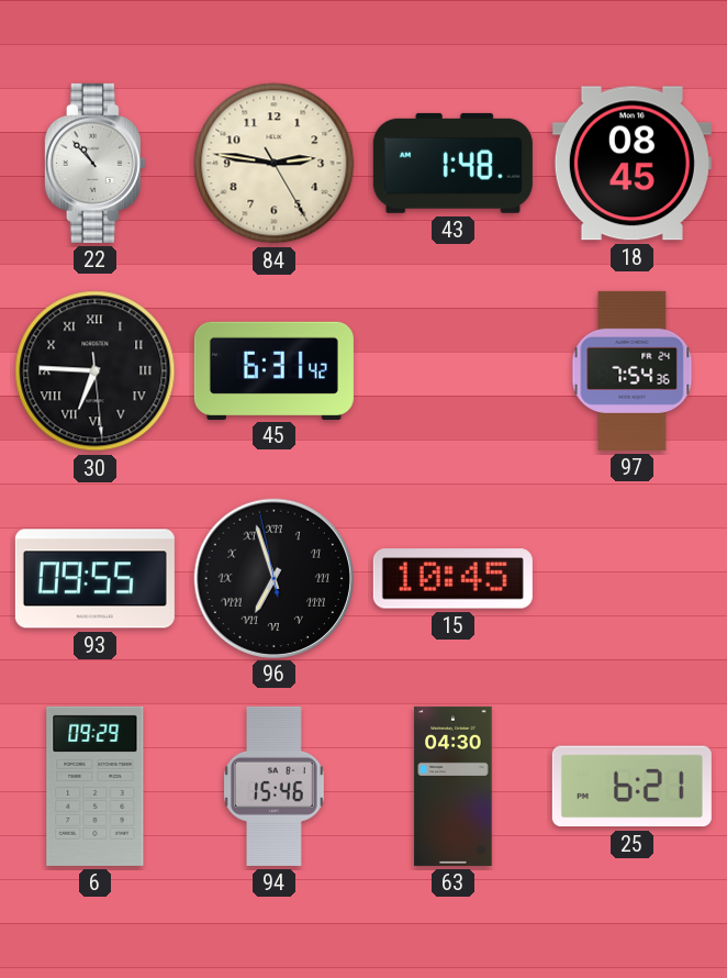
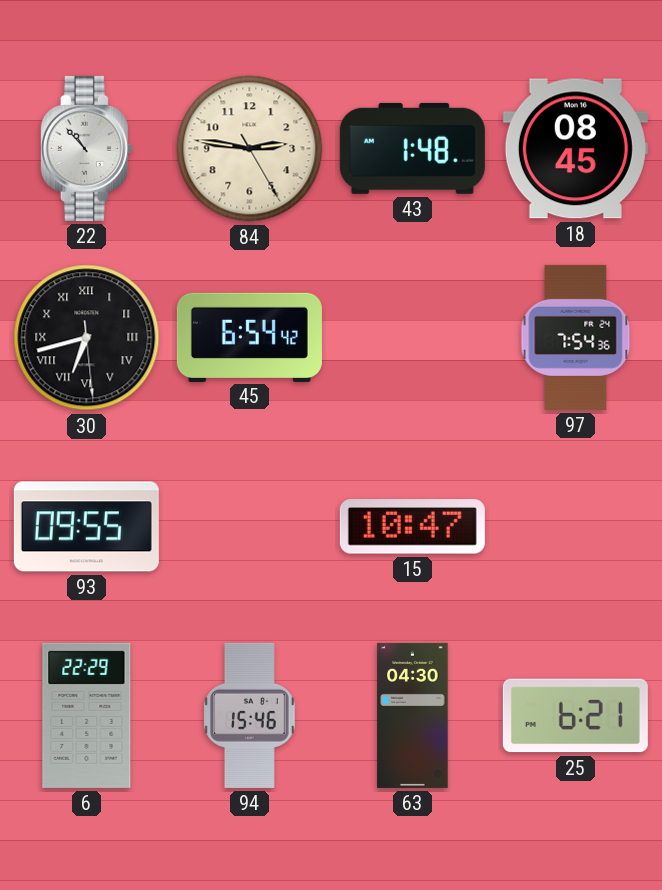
30: 6:45 -> 6:42
45: 6:31 -> 6:54
96: 6:56 -> none
15: 10:45 -> 10:47
6: 09:29 -> 22:29
